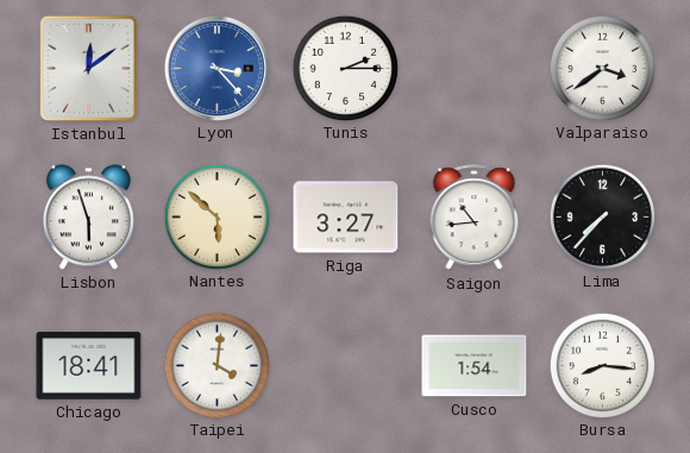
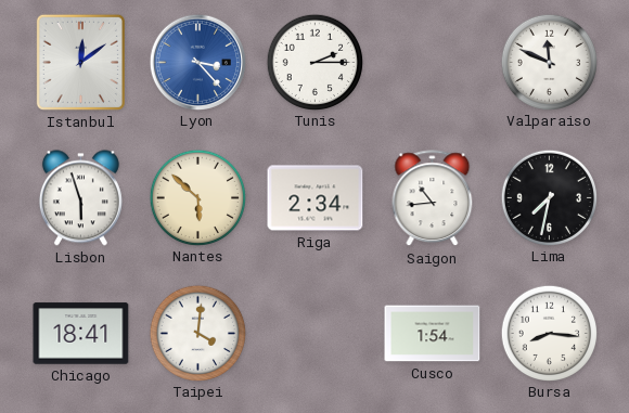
Valparaiso: 3:39 -> 11:49
Riga: 3:27 -> 2:34
Lima: 7:37 -> 7:32
